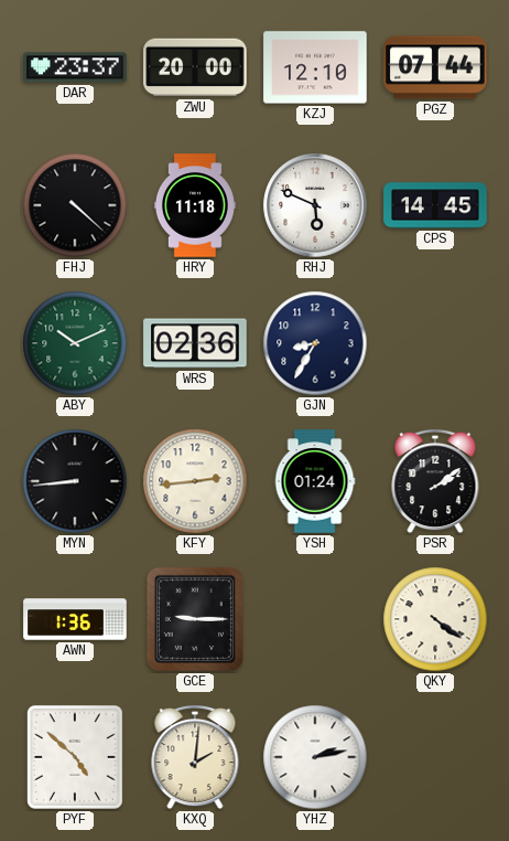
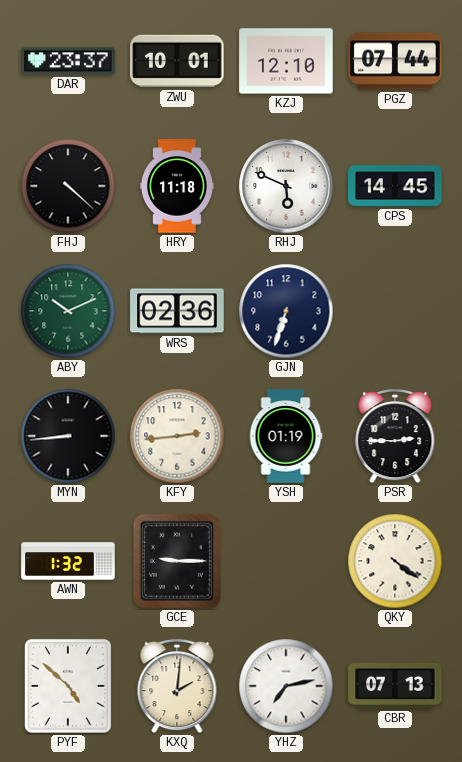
ZWU: 20:00 -> 10:01
GJN: 8:35 -> 6:33
YSH: 01:24 -> 01:19
PSR: 2:09 -> 2:45
AWN: 1:36 -> 1:32
YHZ: 2:13 -> 7:13
CBR: none -> 07:13
